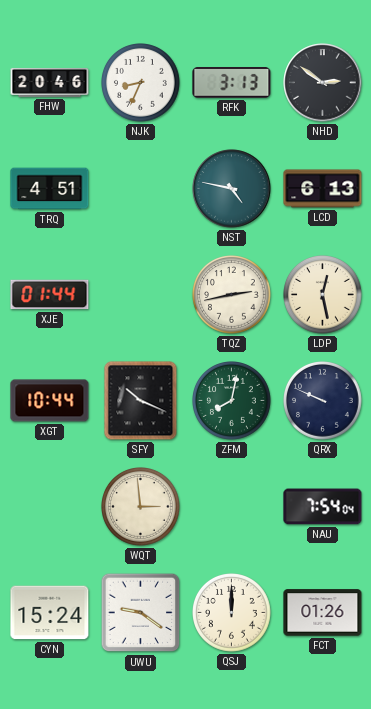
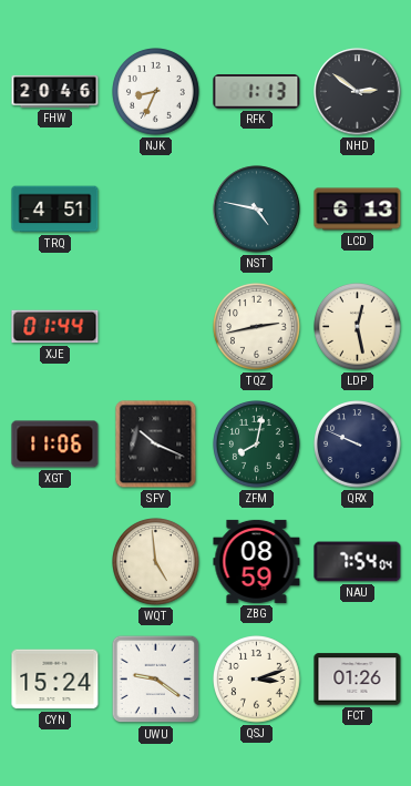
RFK: 3:13 -> 1:13
XGT: 10:44 -> 11:06
WQT: 2:59 -> 4:59
ZBG: none -> 08:59
QSJ: 12:00 -> 3:12
